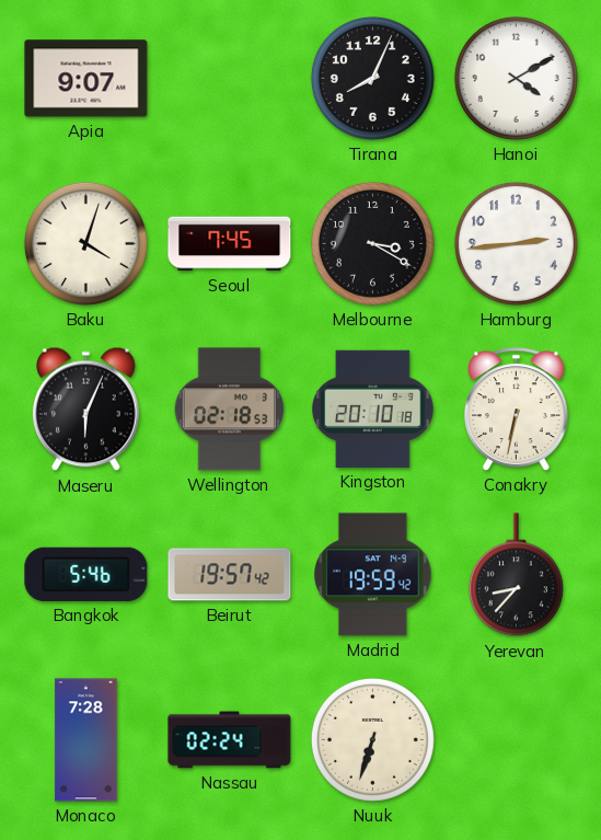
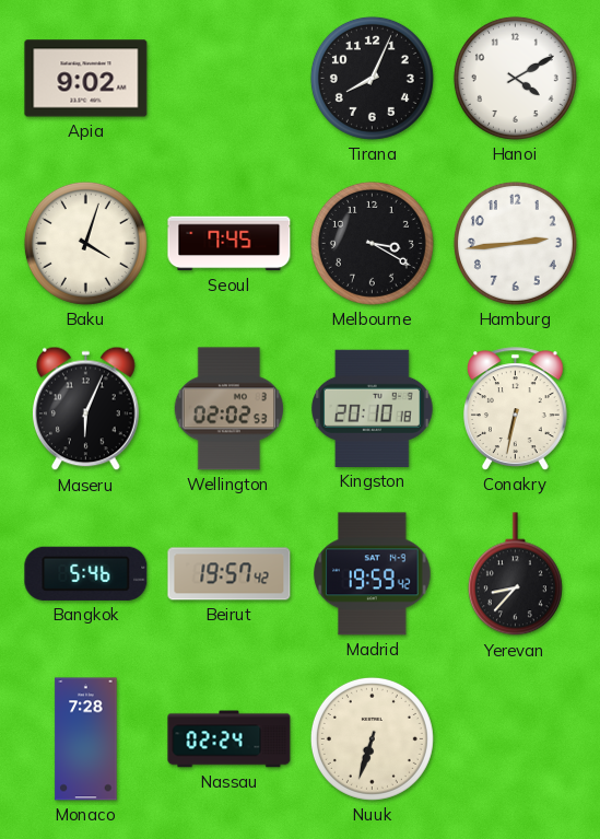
Apia: 9:07 -> 9:02
Wellington: 02:18 -> 02:02
